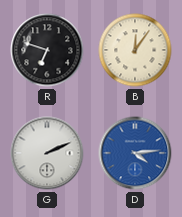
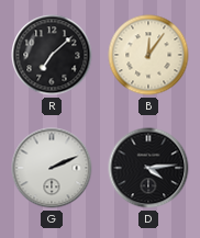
R: 6:48 -> 7:08
D dial: blue -> black
